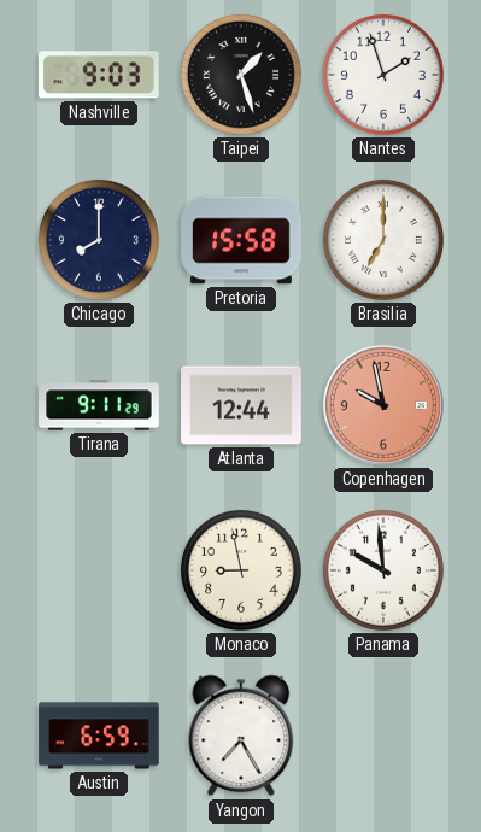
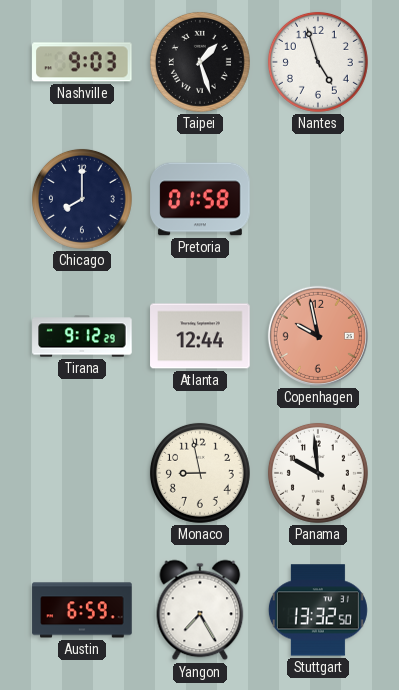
Nantes: 1:57 -> 4:57
Pretoria: 15:58 -> 01:58
Brasilia: 7:00 -> none
Tirana: 9:11 -> 9:12
Stuttgart: none -> 13:32
